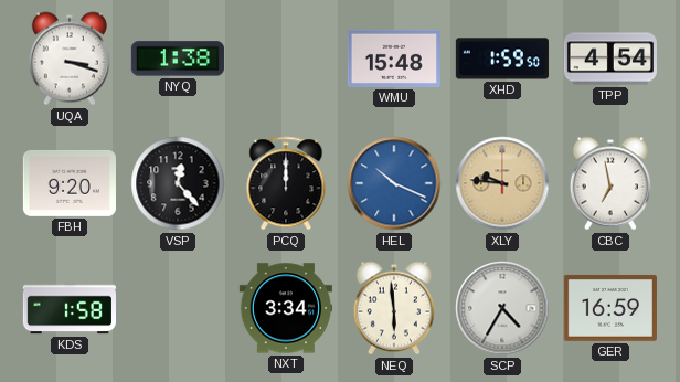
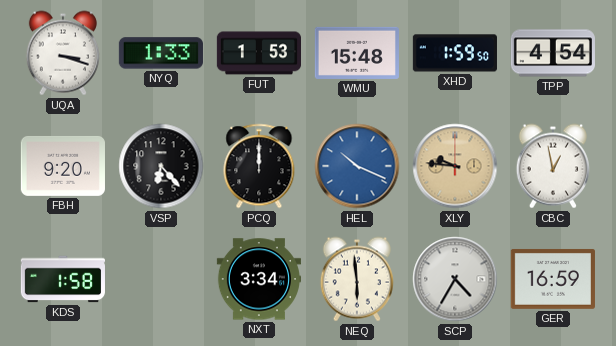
NYQ: 1:38 -> 1:33
FUT: none -> 1:53
VSP: 12:23 -> 6:23
CBC: 6:58 -> 12:58
